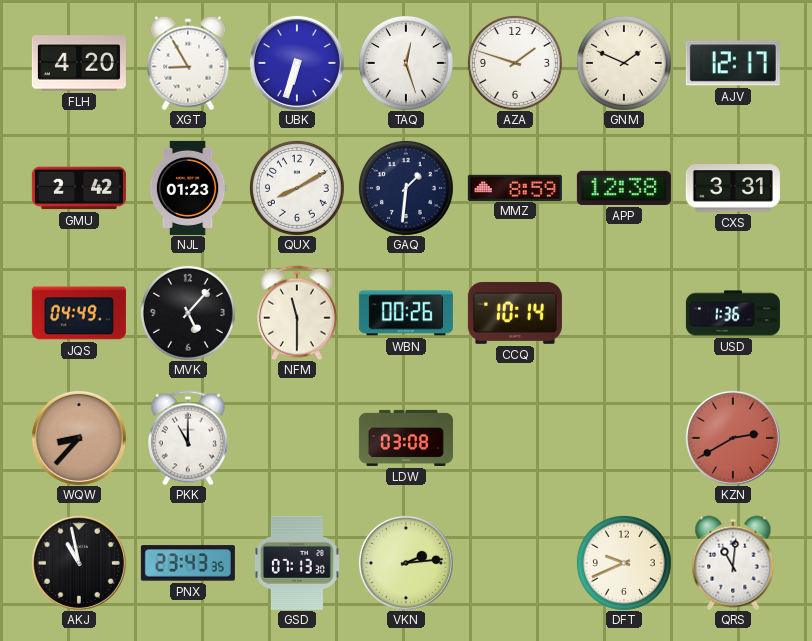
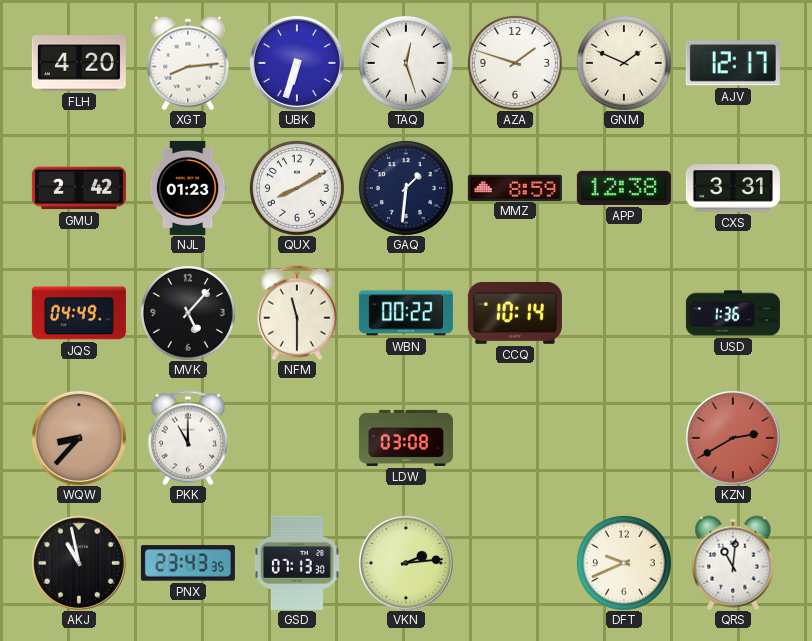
XGT: 8:55 -> 8:14
WBN: 00:26 -> 00:22
